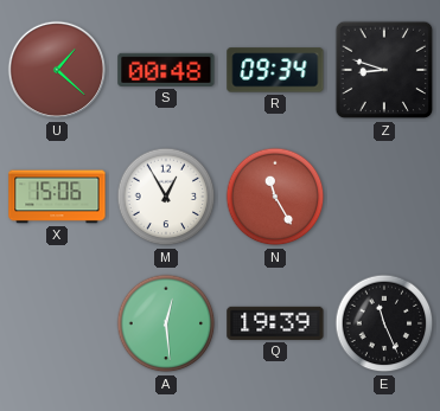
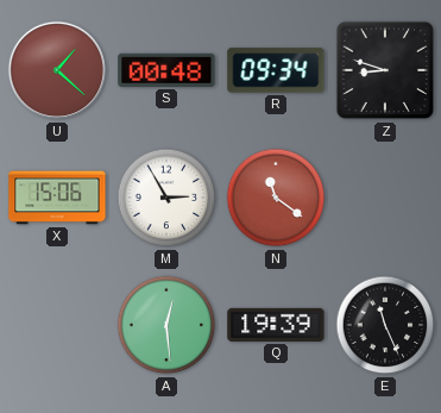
M: 12:55 -> 2:55
N: 11:25 -> 11:21
